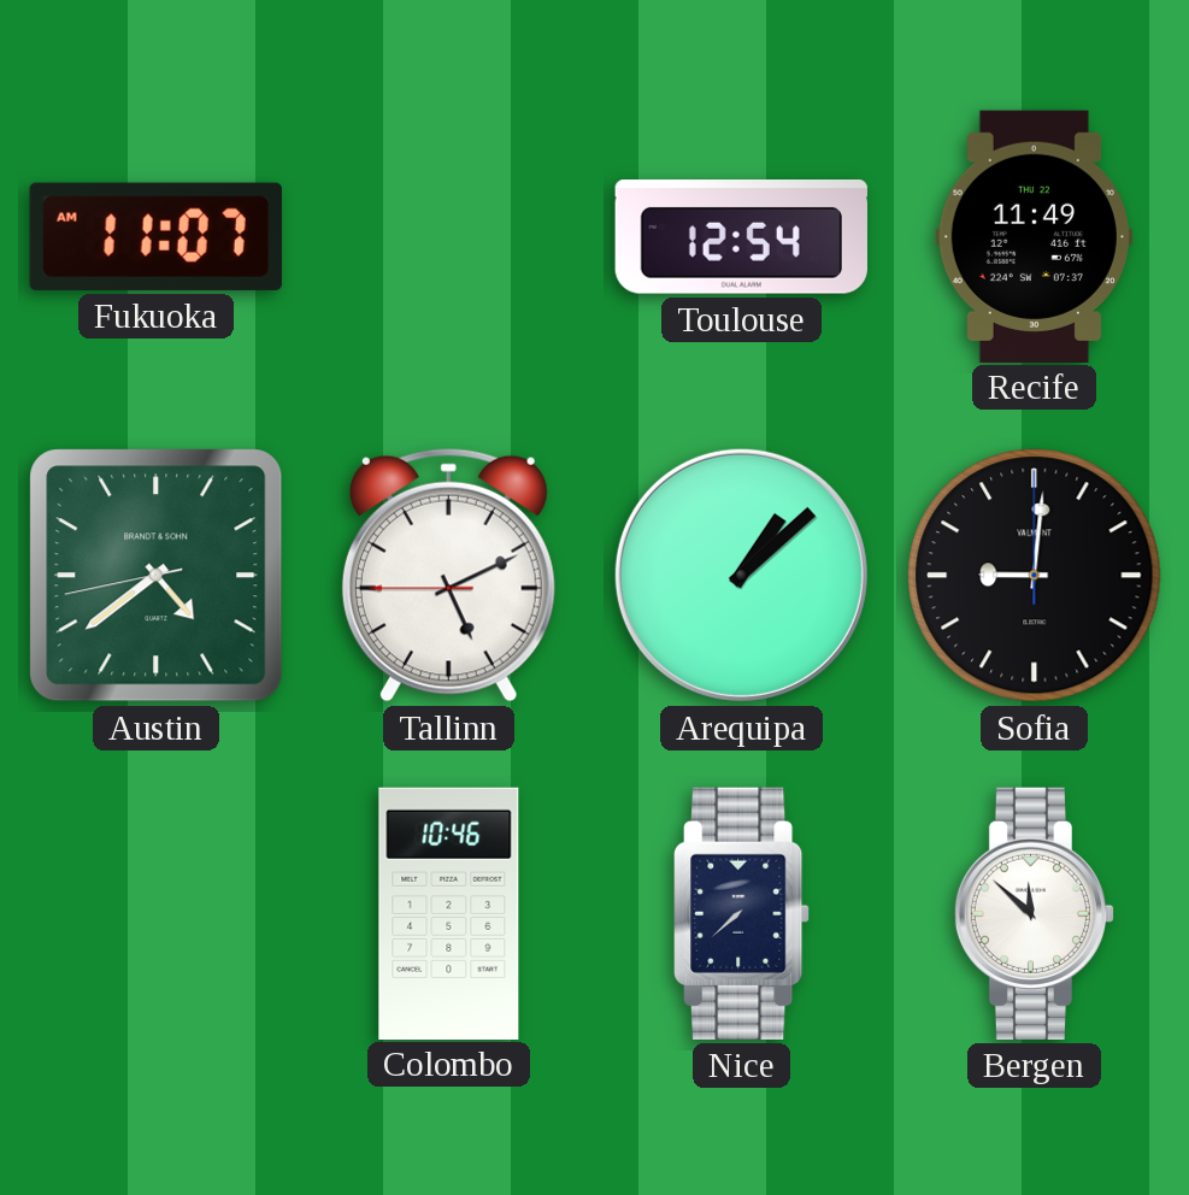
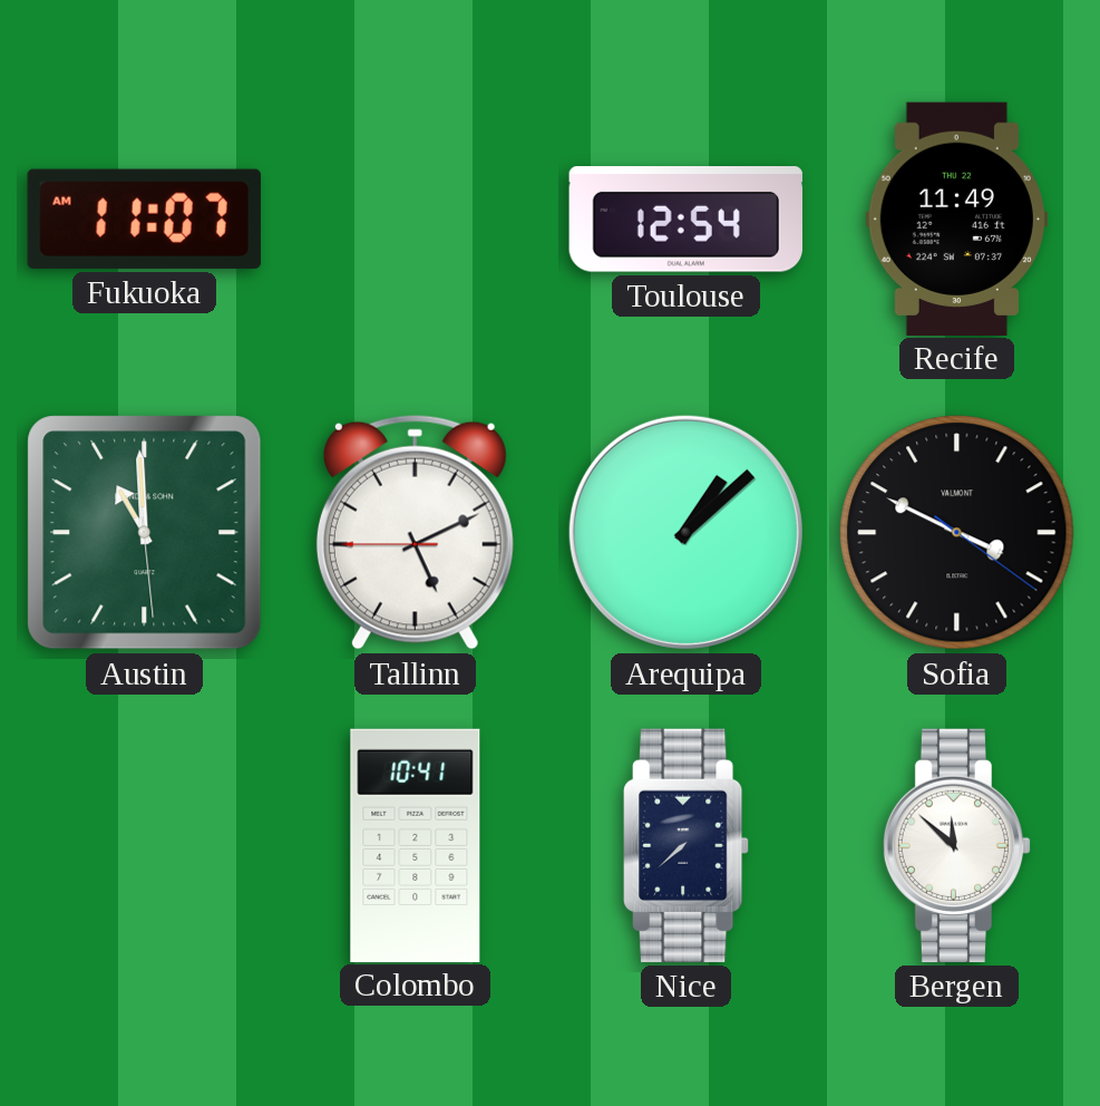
Austin: 4:38 -> 10:59
Sofia: 9:01 -> 3:49
Colombo: 10:46 -> 10:41
